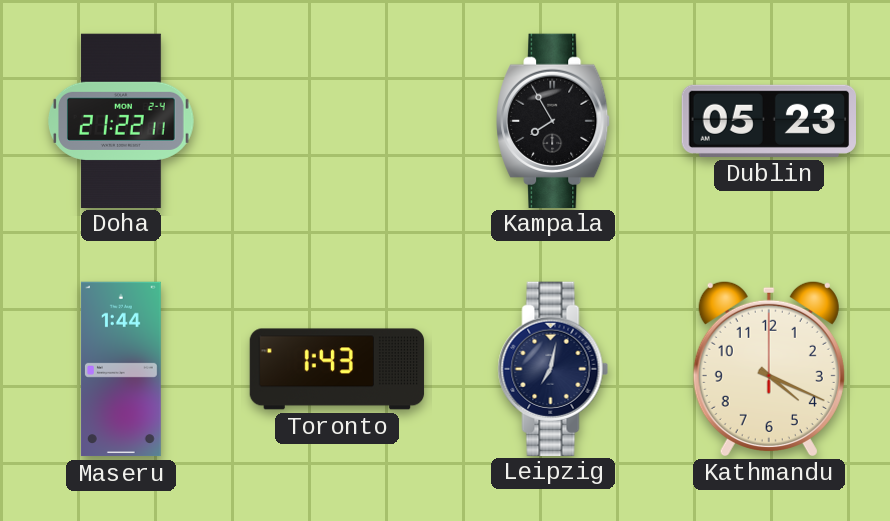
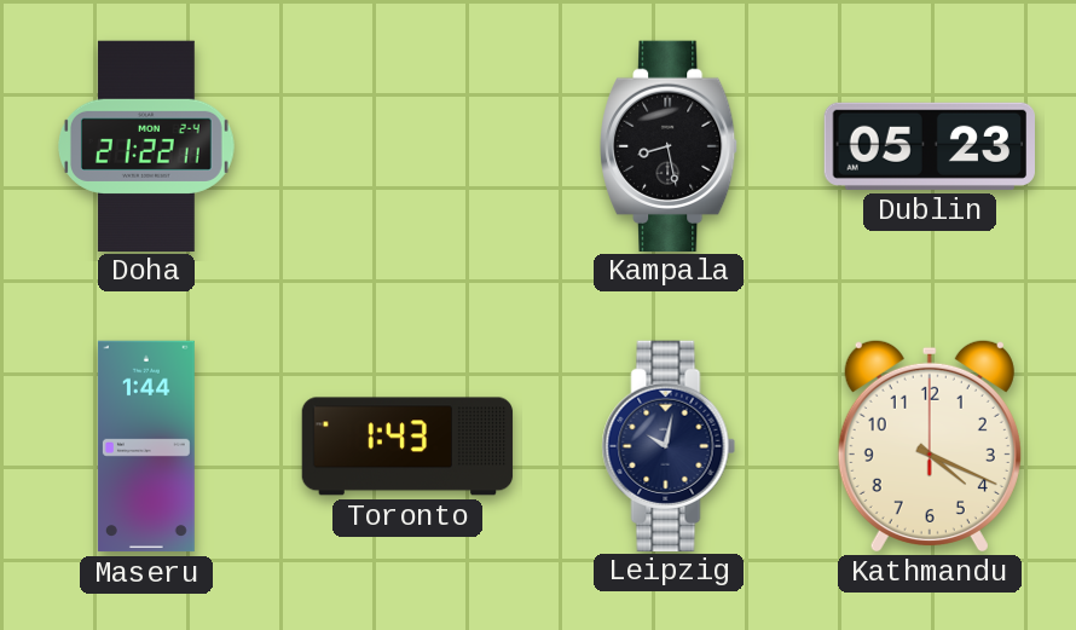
Kampala: 7:55 -> 8:28
Leipzig: 7:02 -> 10:02
